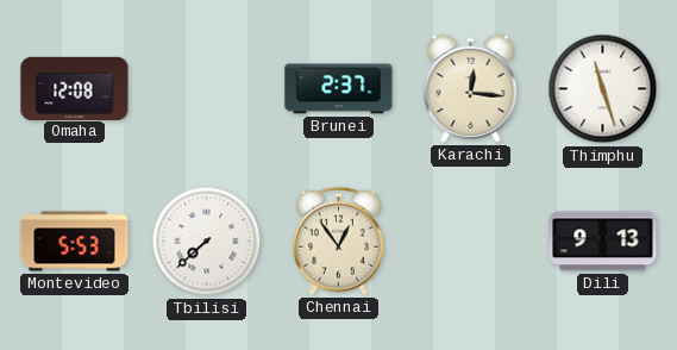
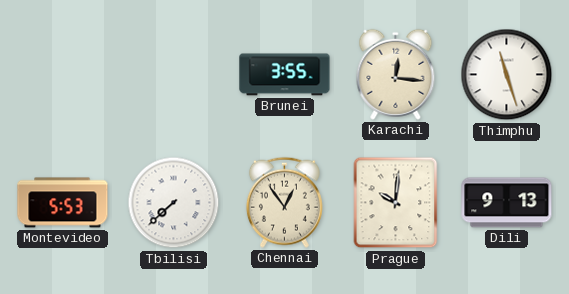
Omaha: 12:08 -> none
Brunei: 2:37 -> 3:55
Prague: none -> 10:01
